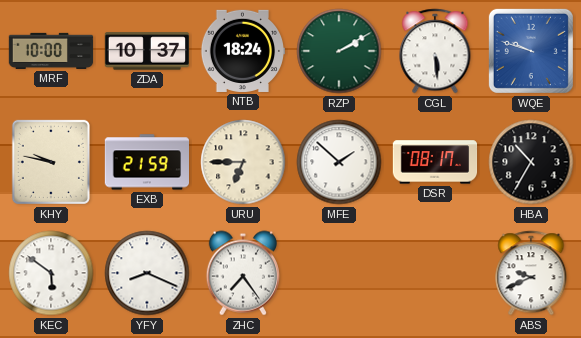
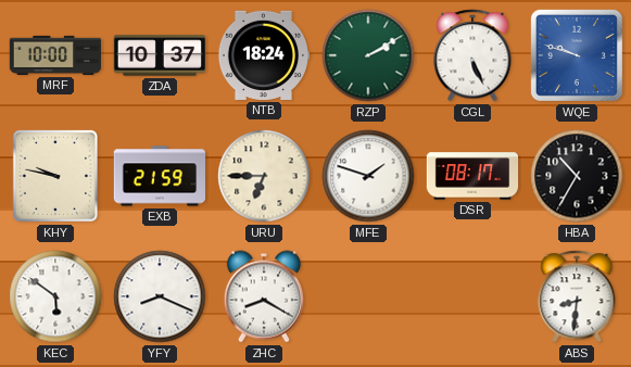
CGL: 5:29 -> 5:26
MFE: 1:52 -> 1:48
ZHC: 7:24 -> 8:20
ABS: 9:41 -> 8:31
